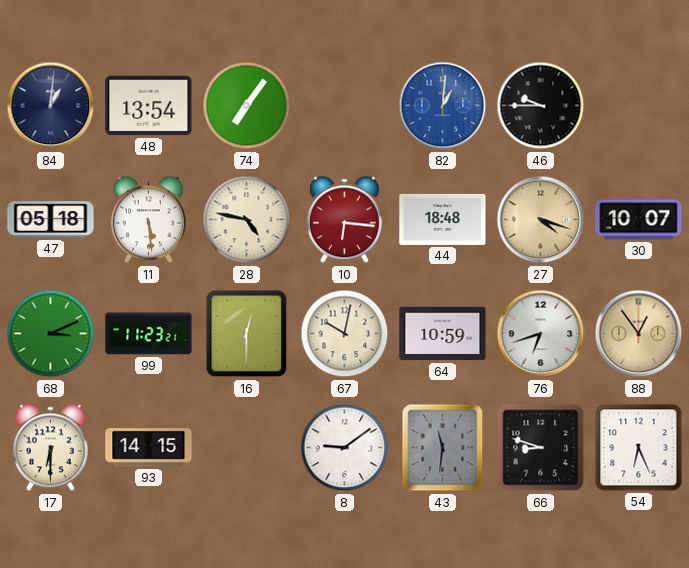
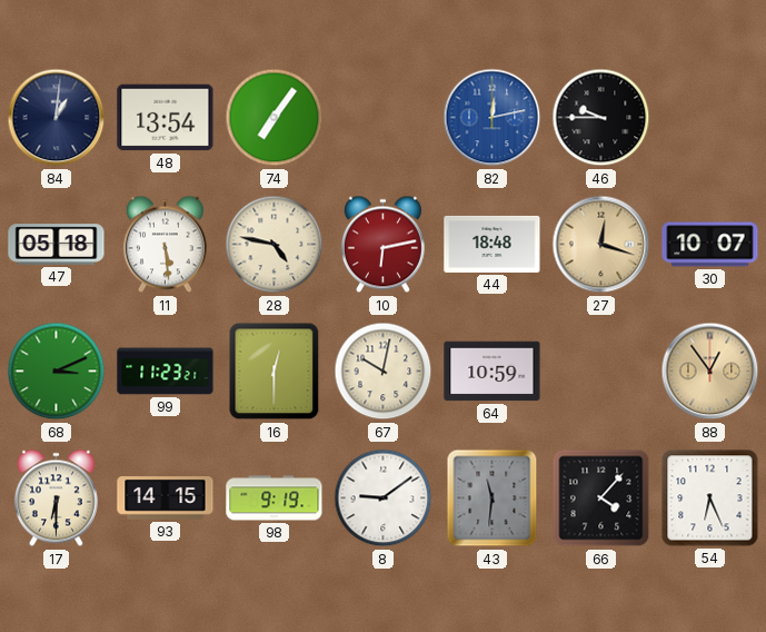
82: 1:01 -> 12:13
10: 6:16 -> 6:13
27: 4:18 -> 12:18
76: 6:42 -> none
98: none -> 9:19
66: 8:48 -> 4:07
